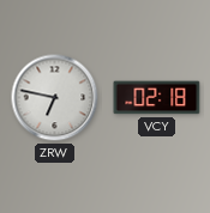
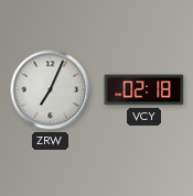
ZRW: 6:47 -> 7:04
